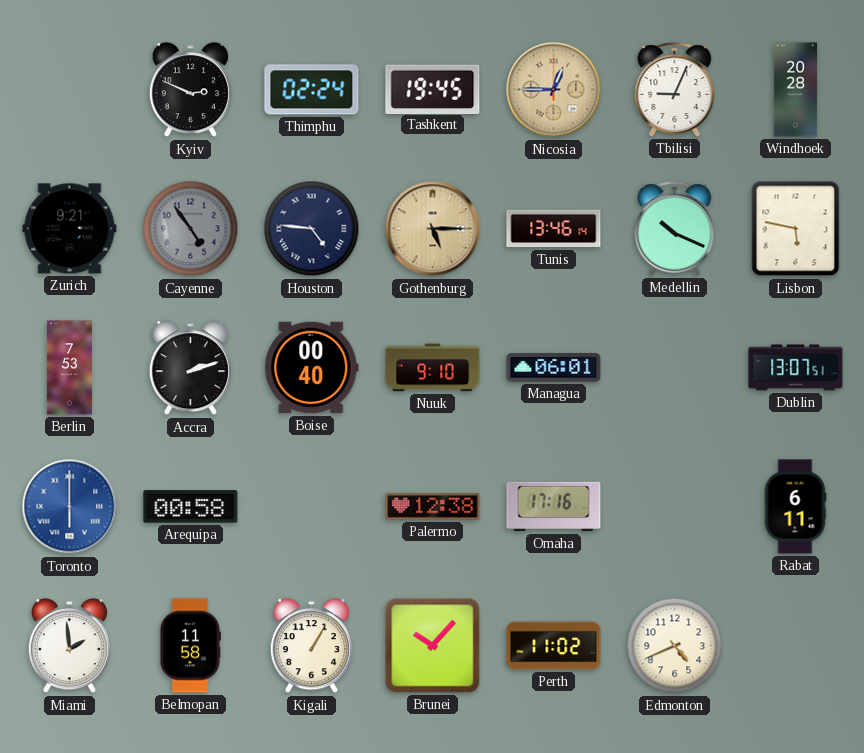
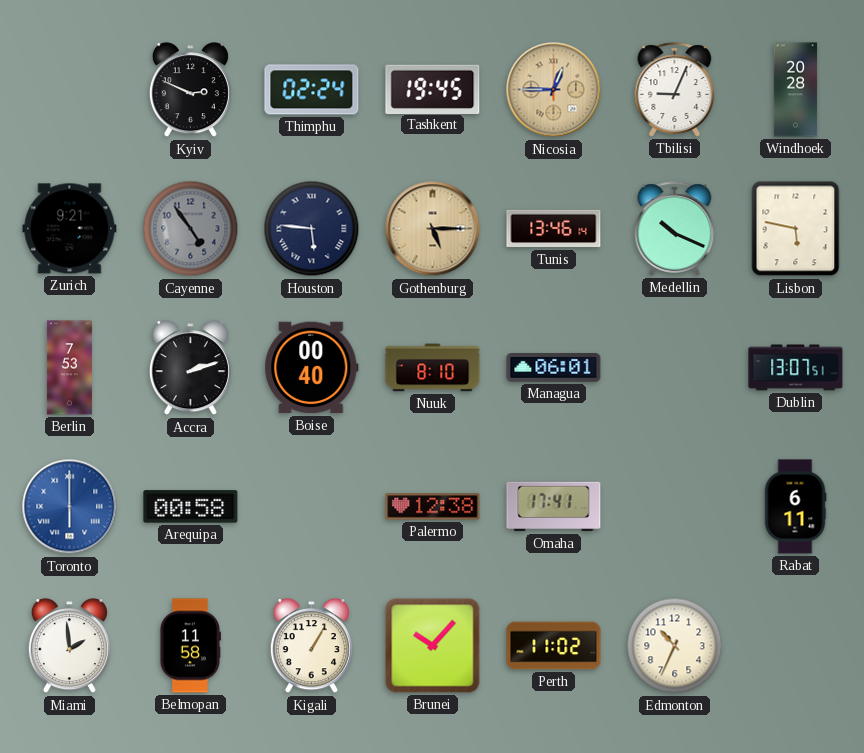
Houston: 4:46 -> 5:46
Nuuk: 9:10 -> 8:10
Omaha: 17:16 -> 17:41
Edmonton: 4:41 -> 10:34
